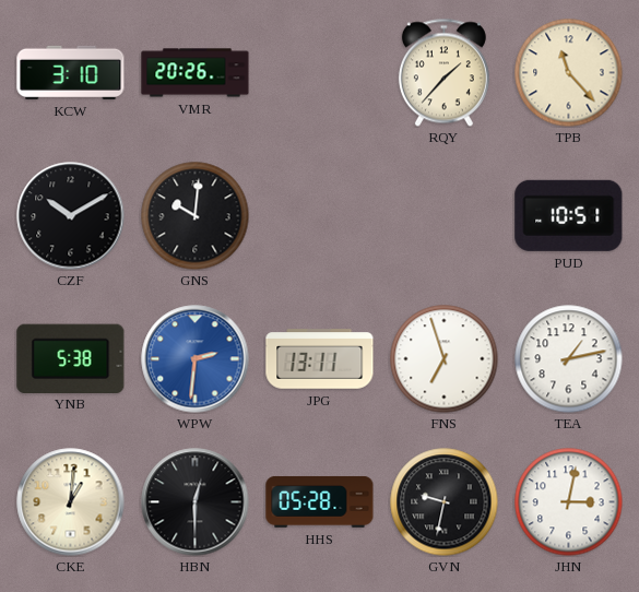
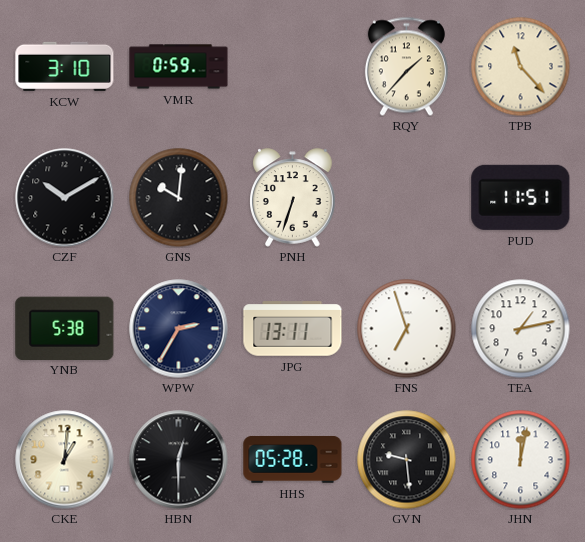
VMR: 20:26 -> 0:59
PNH: none -> 6:33
PUD: 10:51 -> 11:51
WPW: 2:31 -> 2:35
WPW dial: blue -> navy
GVN: 9:32 -> 9:29
JHN: 3:02 -> 12:02
